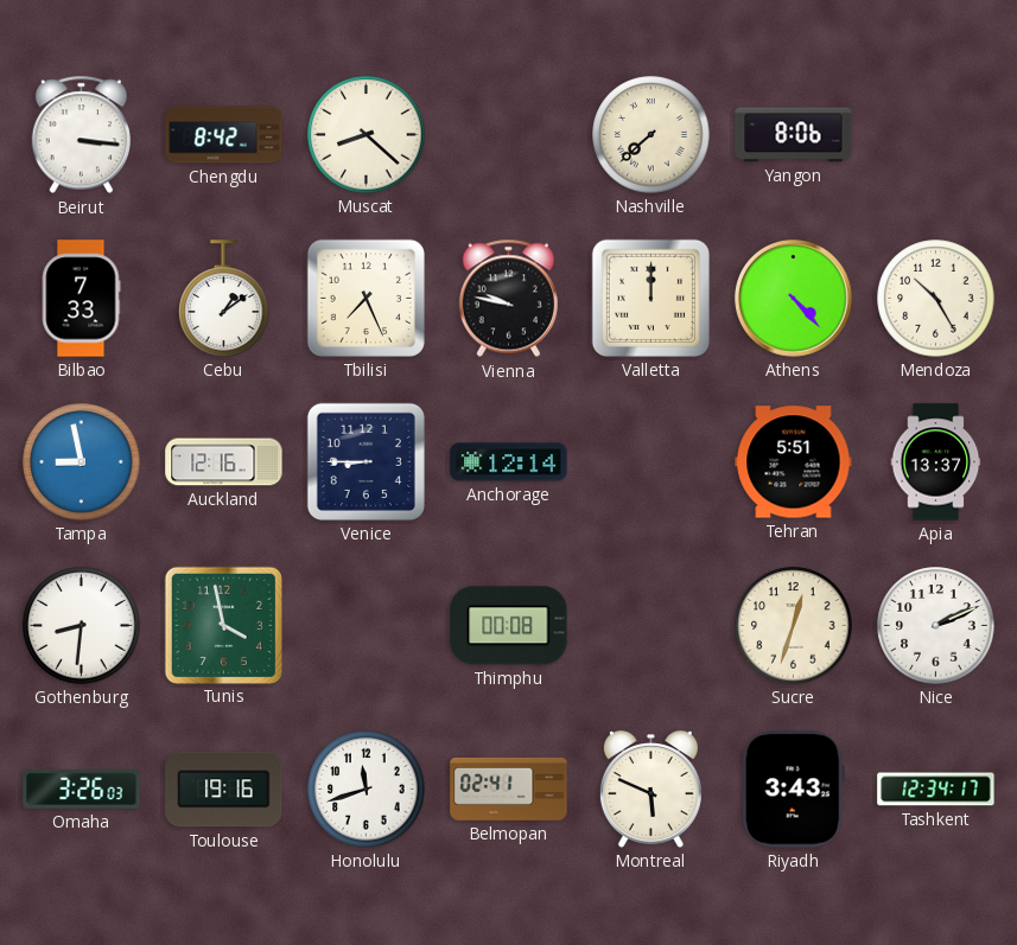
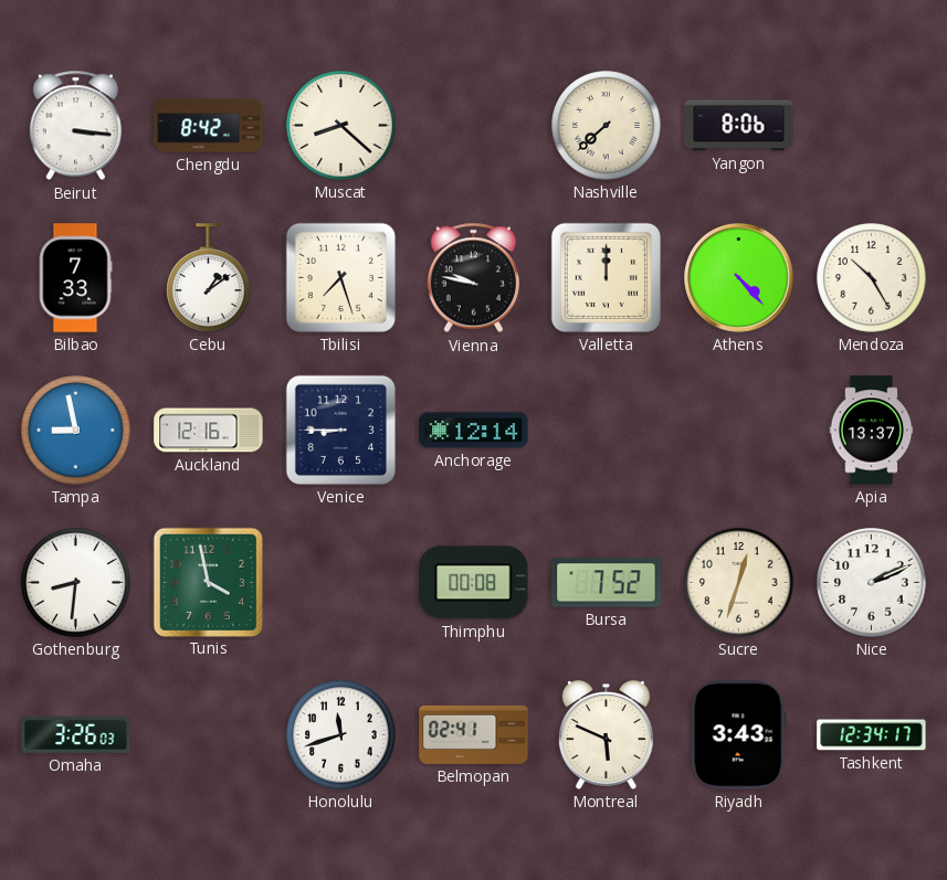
Tbilisi: 7:26 -> 7:27
Tehran: 5:51 -> none
Bursa: none -> 7:52
Toulouse: 19:16 -> none
